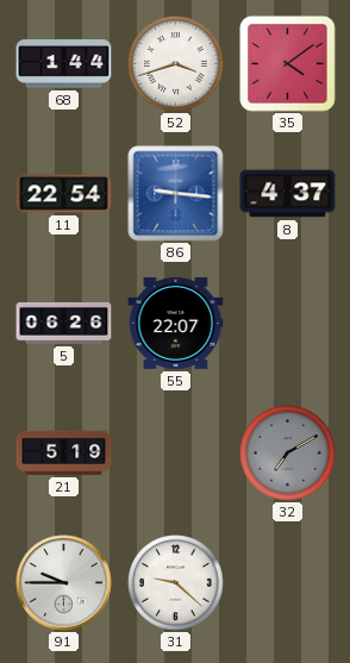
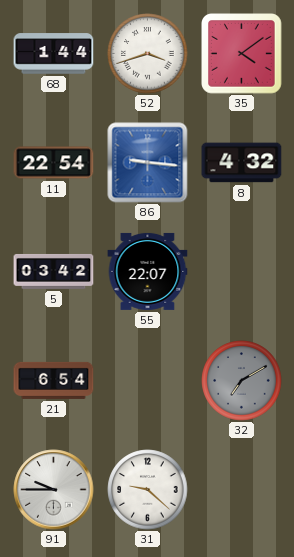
8: 4:37 -> 4:32
5: 06:26 -> 03:42
21: 5:19 -> 6:54
